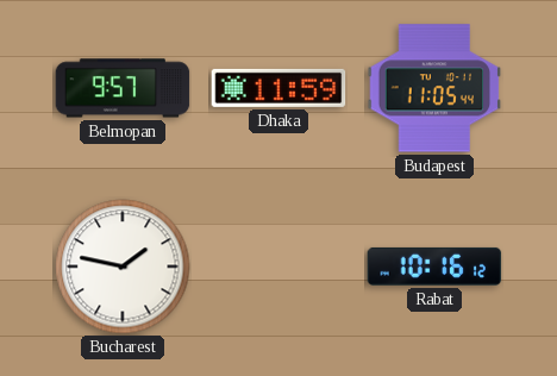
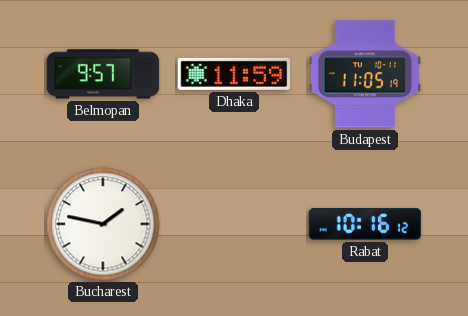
Budapest: 11:05:44 -> 11:05:19
